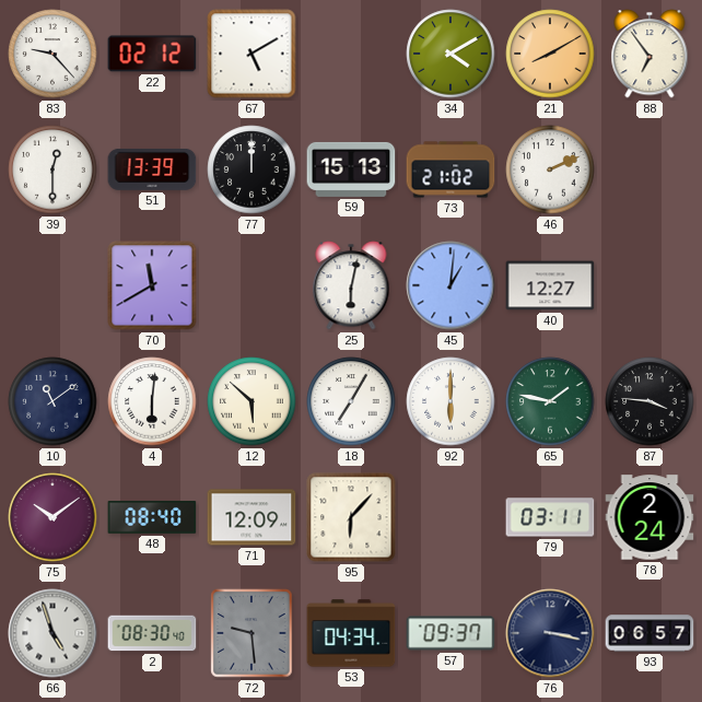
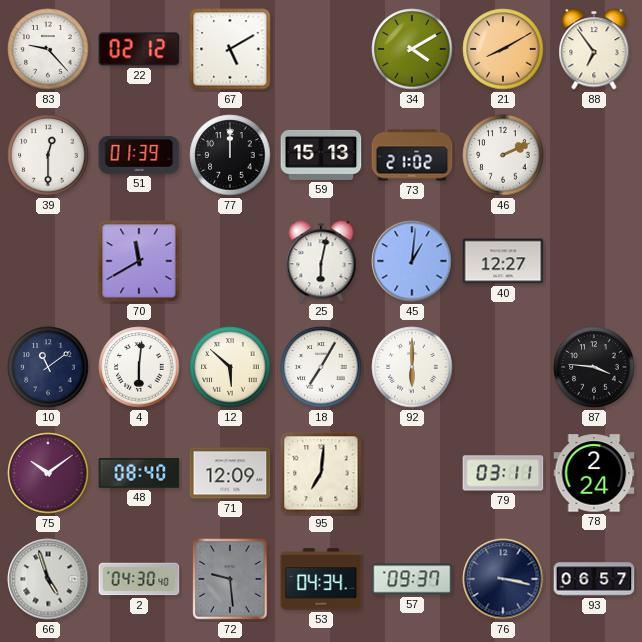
51: 13:39 -> 01:39
65: 1:47 -> none
95: 6:07 -> 7:01
2: 08:30 -> 04:30
